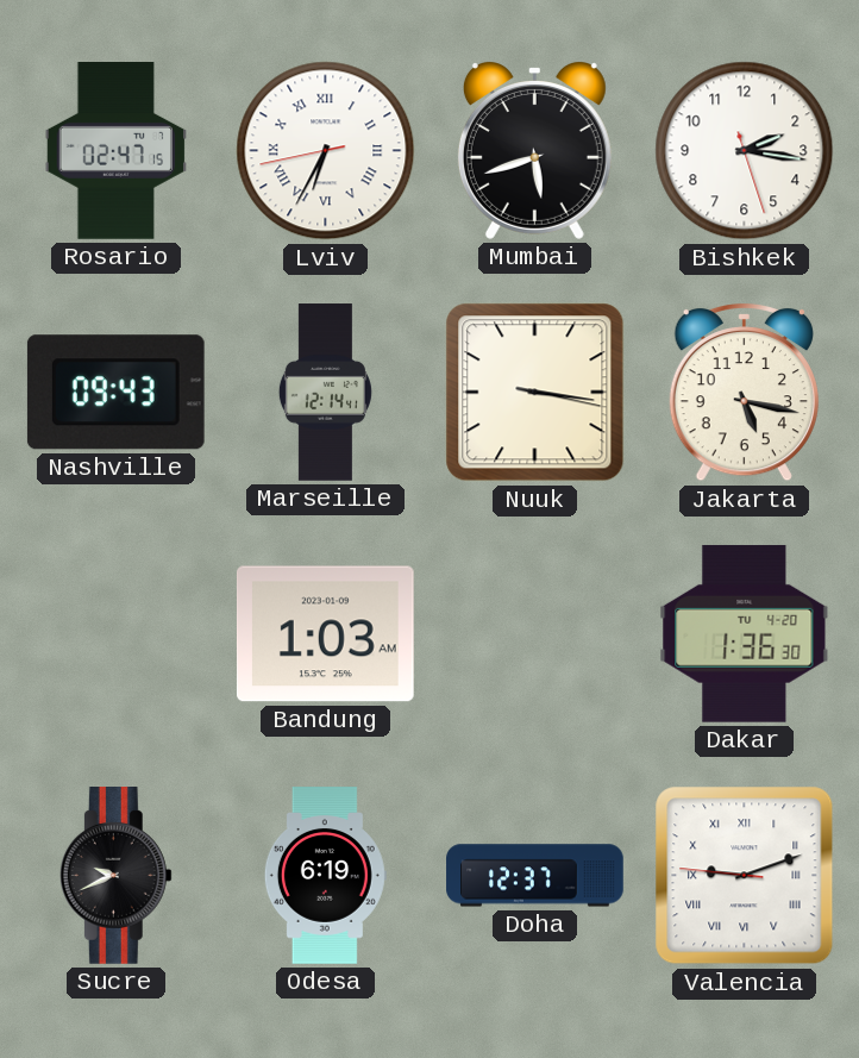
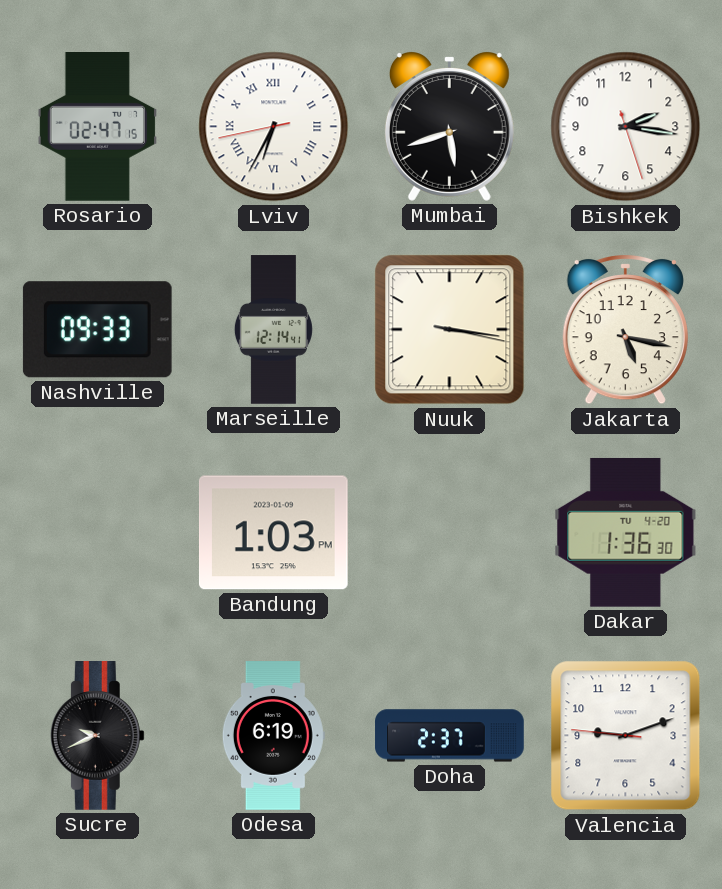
Nashville: 09:43 -> 09:33
Bandung: 1:03 AM -> 1:03 PM
Doha: 12:37 -> 2:37
Valencia numerals: Roman -> Arabic
